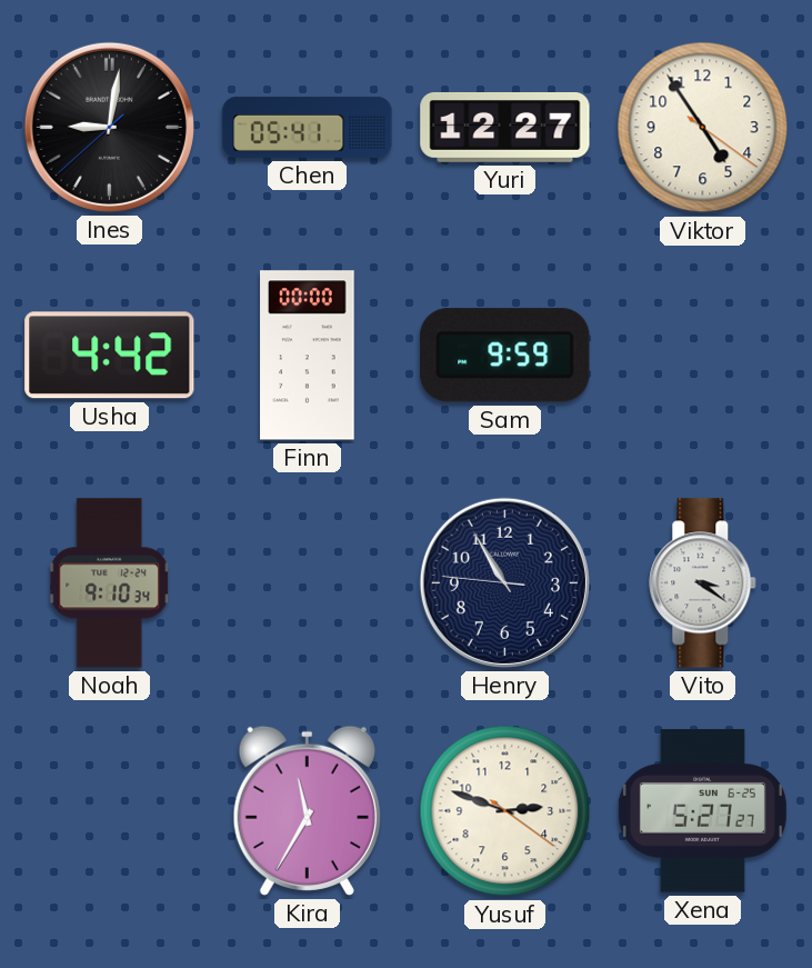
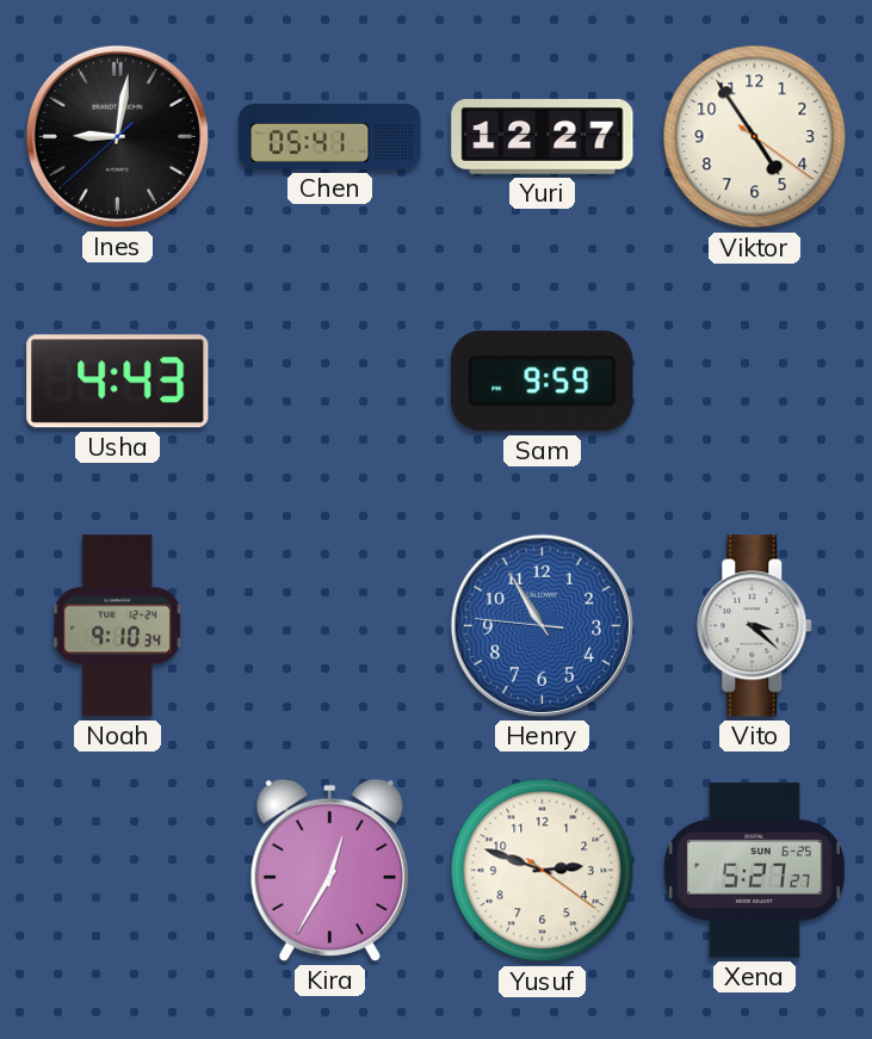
Usha: 4:42 -> 4:43
Finn: 00:00 -> none
Henry dial: navy -> blue
Vito: 3:21 -> 3:22
Kira: 11:35 -> 12:35
